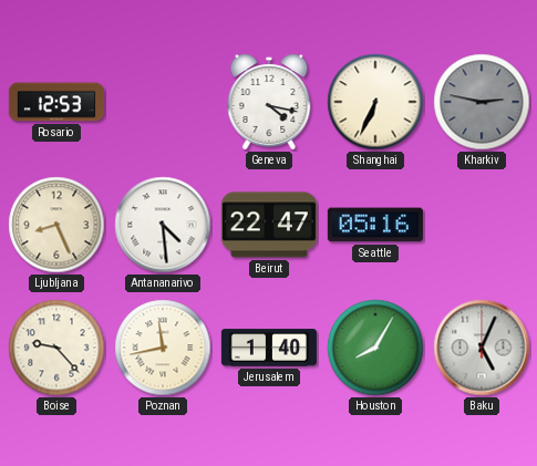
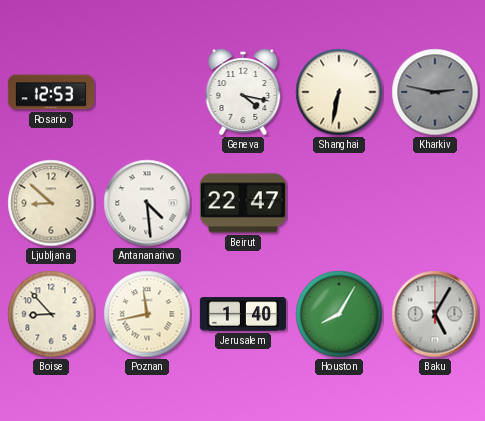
Shanghai: 6:34 -> 6:32
Ljubljana: 8:26 -> 8:52
Seattle: 05:16 -> none
Boise: 9:23 -> 8:53
Baku: 5:04 -> 5:05
